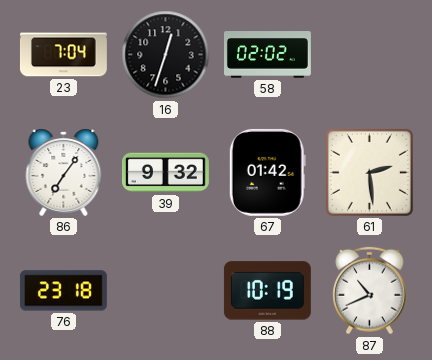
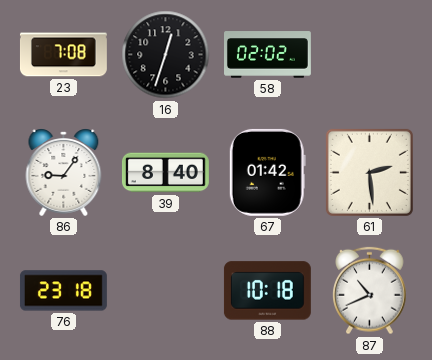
23: 7:04 -> 7:08
86: 7:06 -> 9:06
39: 9:32 -> 8:40
88: 10:19 -> 10:18
